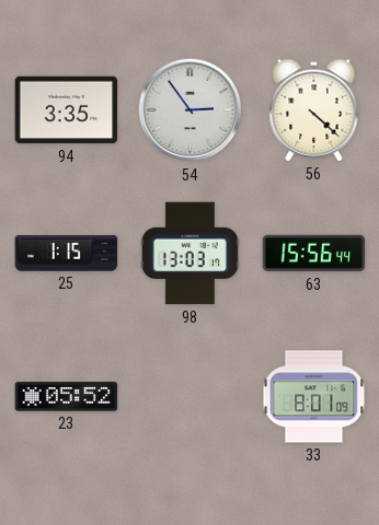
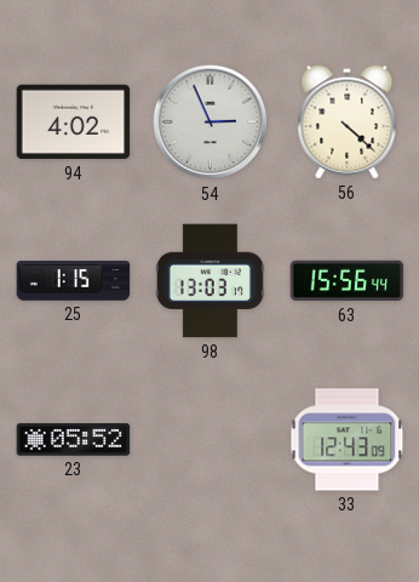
94: 3:35 -> 4:02
54: 2:54 -> 2:56
33: 8:01 -> 12:43
